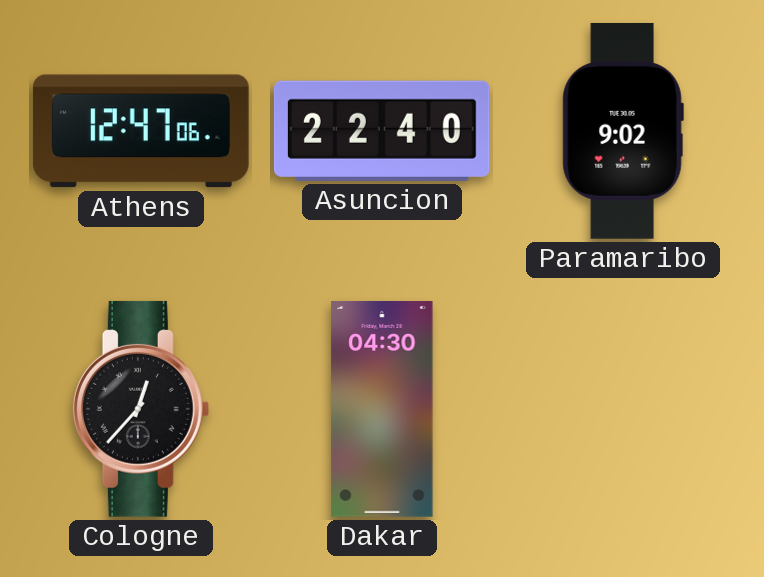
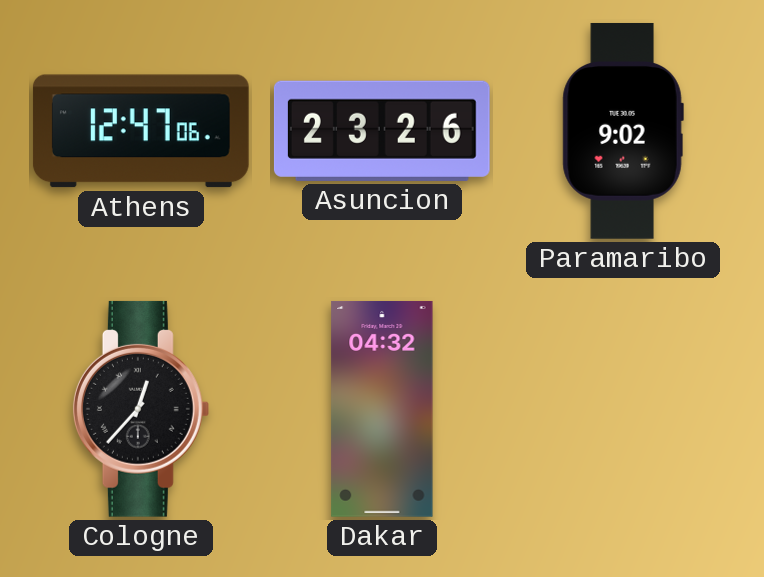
Asuncion: 22:40 -> 23:26
Dakar: 04:30 -> 04:32
